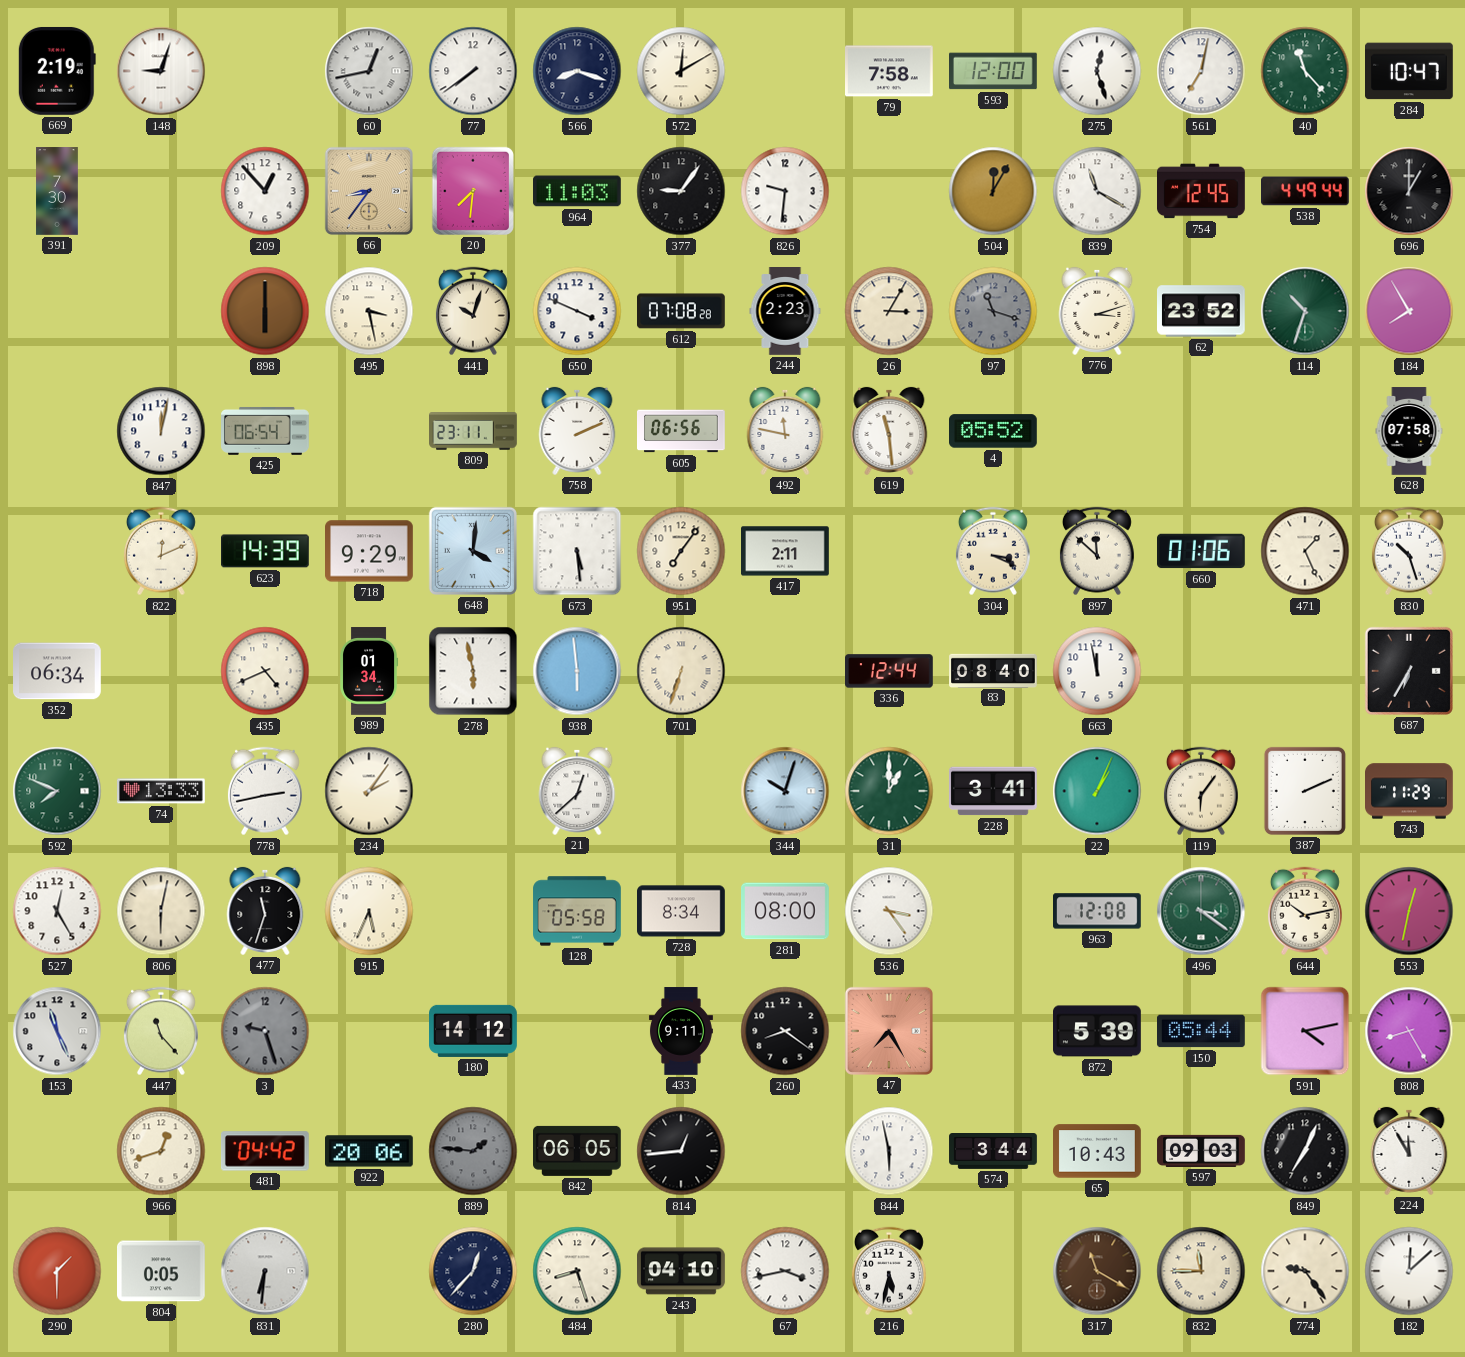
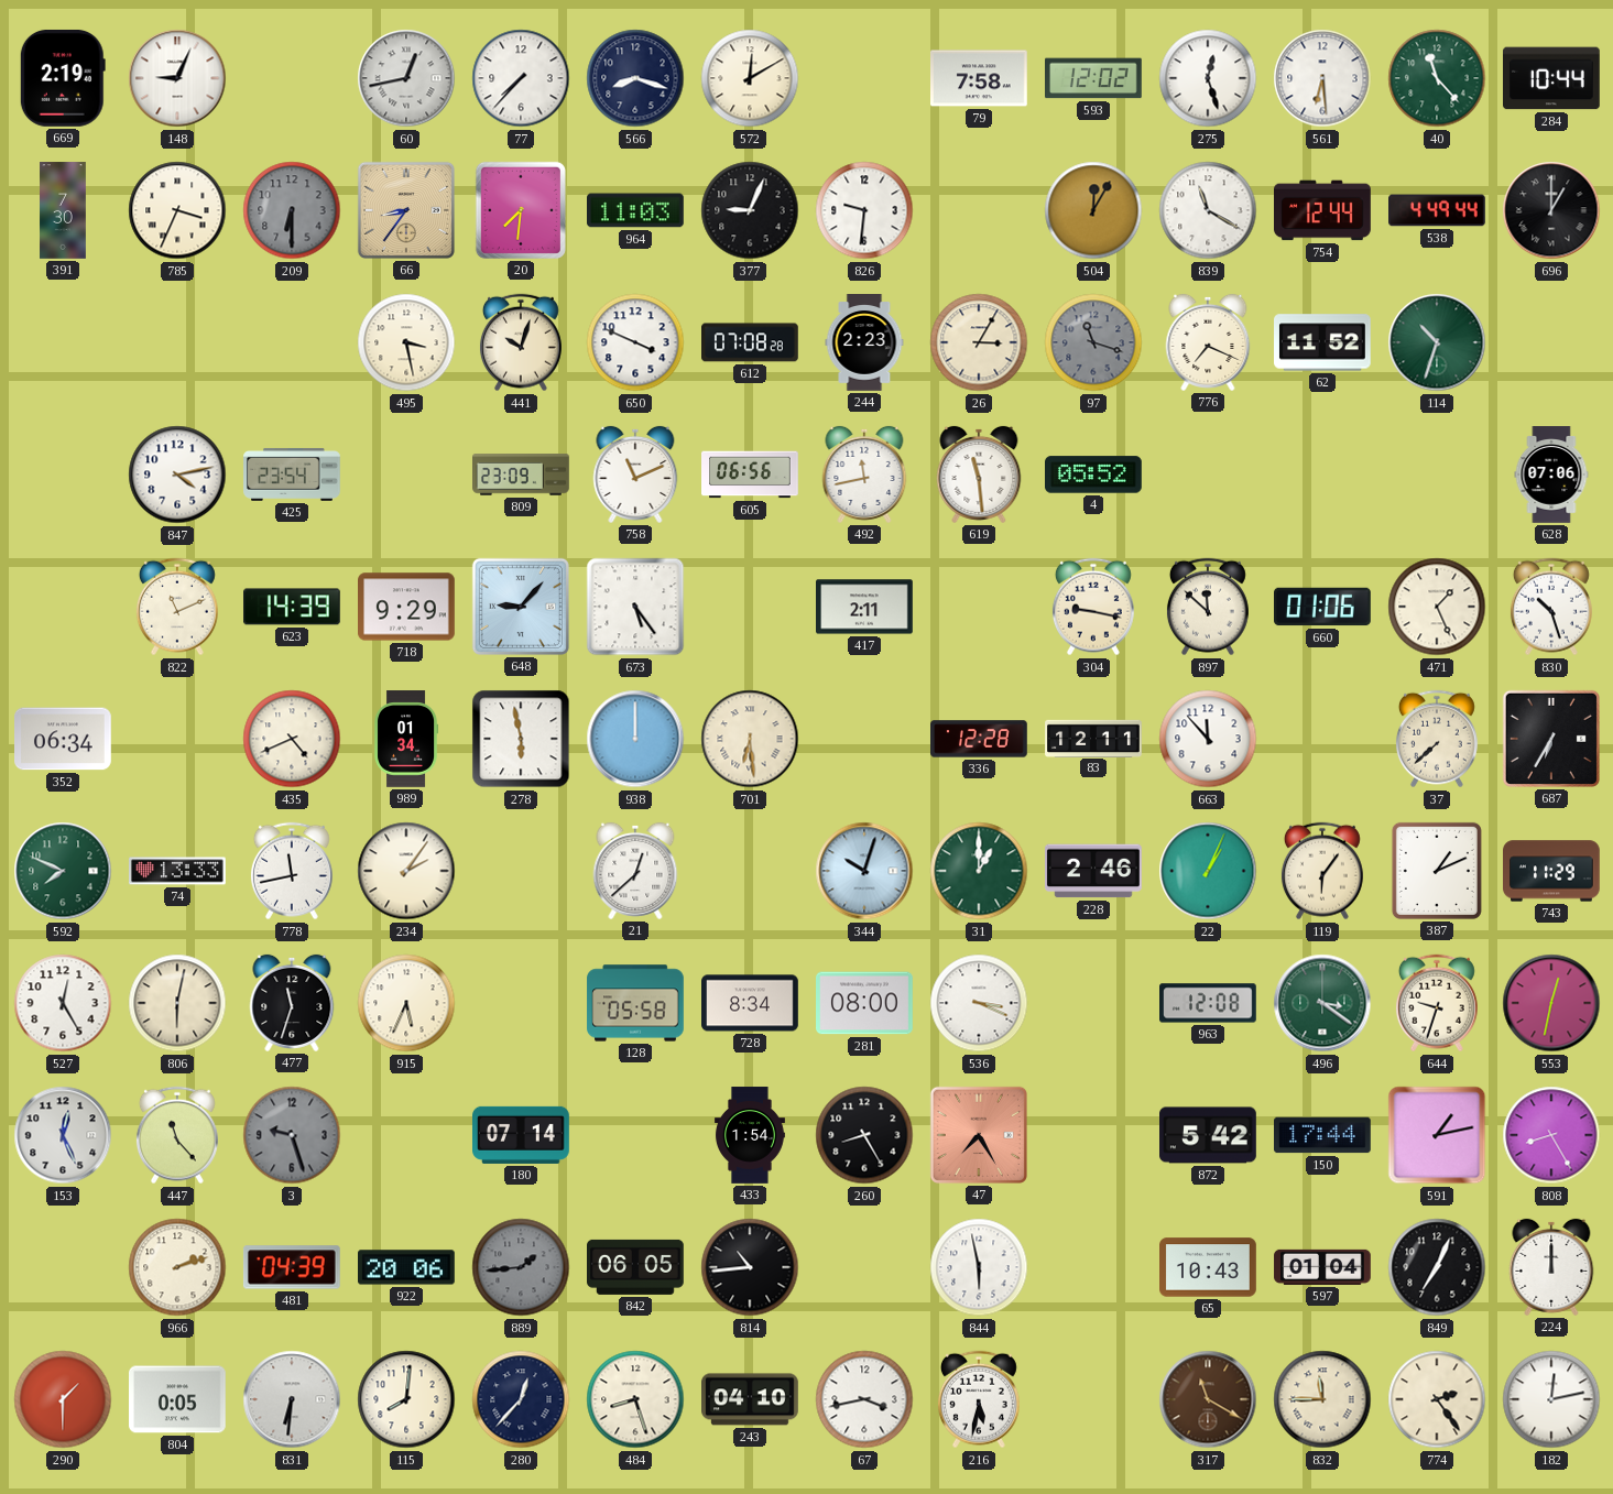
148: 9:03 -> 9:04
77: 7:39 -> 7:37
593: 12:00 -> 12:02
561: 7:02 -> 6:29
284: 10:47 -> 10:44
785: none -> 3:34
209: 12:53 -> 6:30
209 dial: white -> grey
377: 9:06 -> 9:04
754: 12:45 -> 12:44
898: 6:00 -> none
776: 3:12 -> 7:19
62: 23:52 -> 11:52
184: 7:55 -> none
847: 12:02 -> 4:13
425: 06:54 -> 23:54
809: 23:11 -> 23:09
758: 2:11 -> 11:11
492: 11:47 -> 11:43
628: 07:58 -> 07:06
822: 12:11 -> 11:11
648: 4:01 -> 9:07
673: 5:29 -> 5:24
951: 7:06 -> none
304: 3:19 -> 9:17
938: 5:59 -> 12:00
701: 6:33 -> 6:29
336: 12:44 -> 12:28
83: 08:40 -> 12:11
663: 11:58 -> 11:53
37: none -> 7:38
778: 2:43 -> 11:43
228: 3:41 -> 2:46
387: 2:11 -> 1:11
536: 3:24 -> 3:19
644: 10:13 -> 9:33
153: 11:26 -> 12:26
180: 14:12 -> 07:14
433: 9:11 -> 1:54
260: 8:21 -> 8:25
872: 5:39 -> 5:42
150: 05:44 -> 17:44
591: 4:13 -> 1:13
966: 12:42 -> 2:12
481: 04:42 -> 04:39
889: 1:46 -> 1:44
814: 12:44 -> 10:44
574: 3:44 -> none
597: 09:03 -> 01:04
224: 11:55 -> 12:00
115: none -> 8:01
774: 9:24 -> 2:24
182: 12:08 -> 12:13
